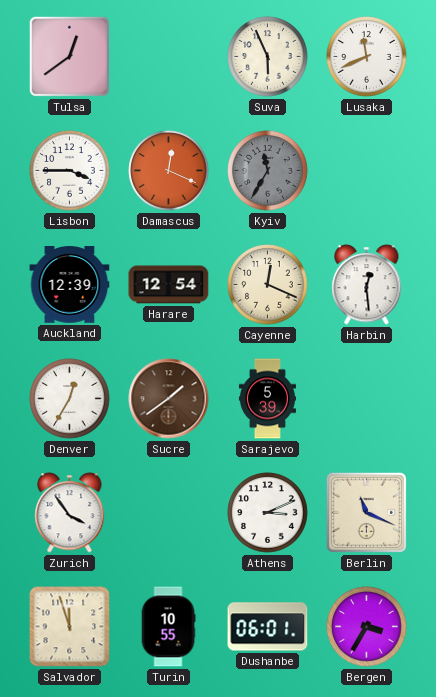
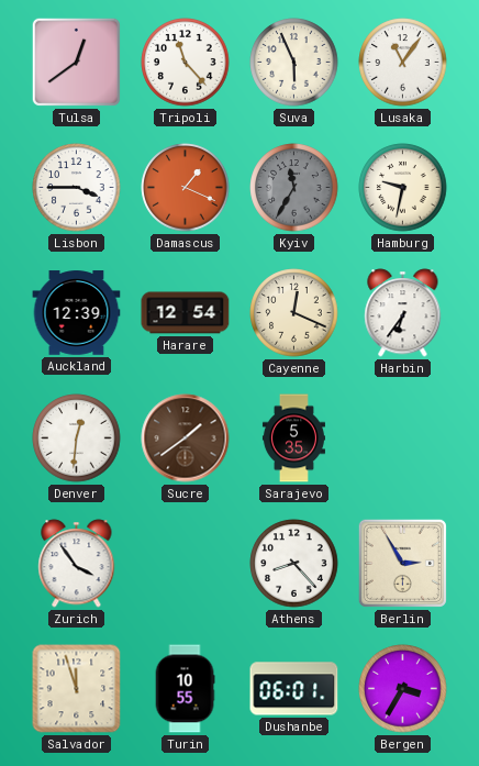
Tripoli: none -> 11:23
Lusaka: 11:41 -> 11:06
Damascus: 12:19 -> 1:19
Hamburg: none -> 9:32
Harbin: 12:29 -> 6:36
Denver: 12:35 -> 12:31
Sarajevo: 5:39 -> 5:35
Athens: 3:11 -> 8:23
Berlin: 11:19 -> 2:55
